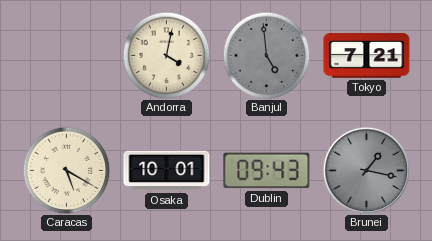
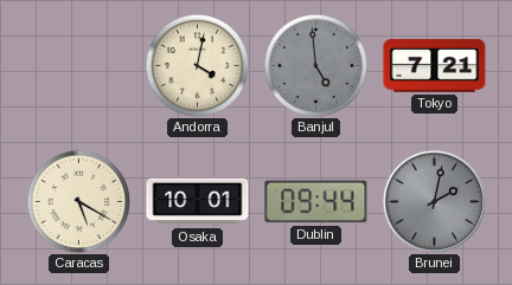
Dublin: 09:43 -> 09:44
Brunei: 1:17 -> 2:02
